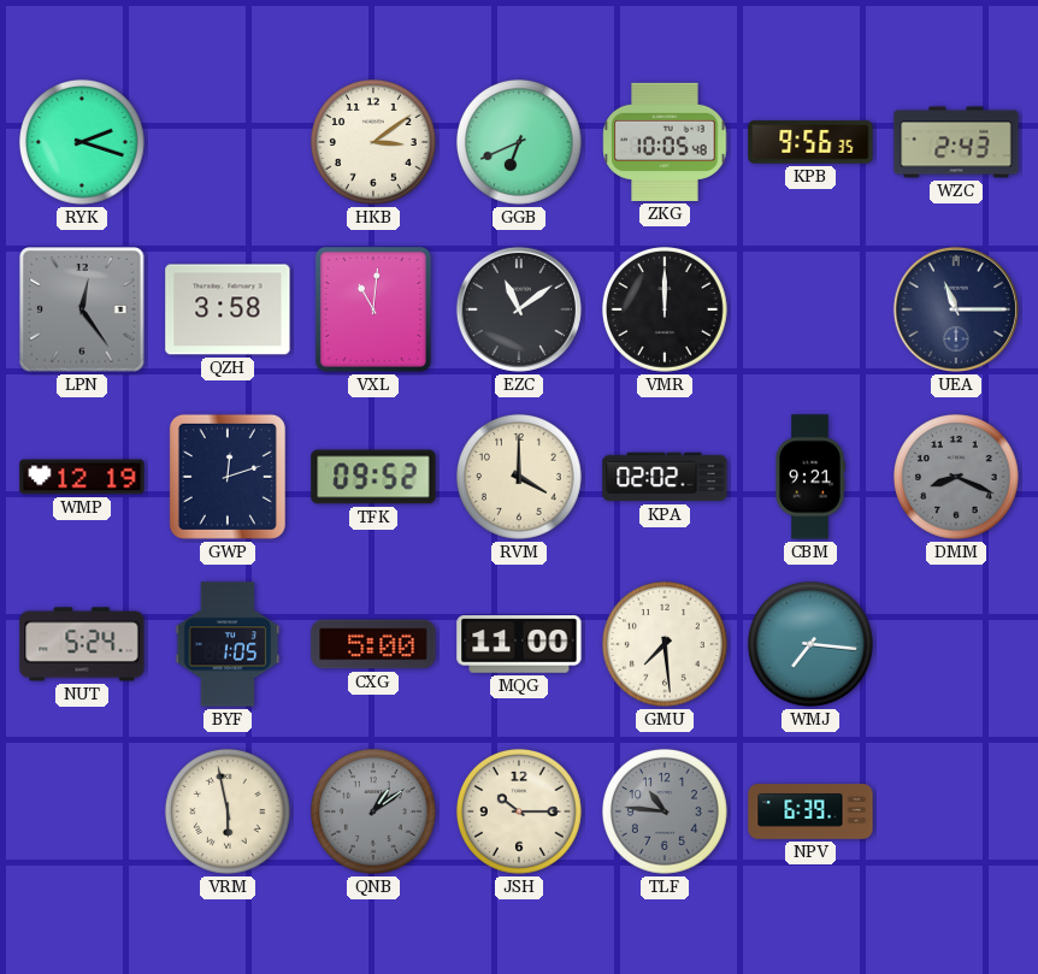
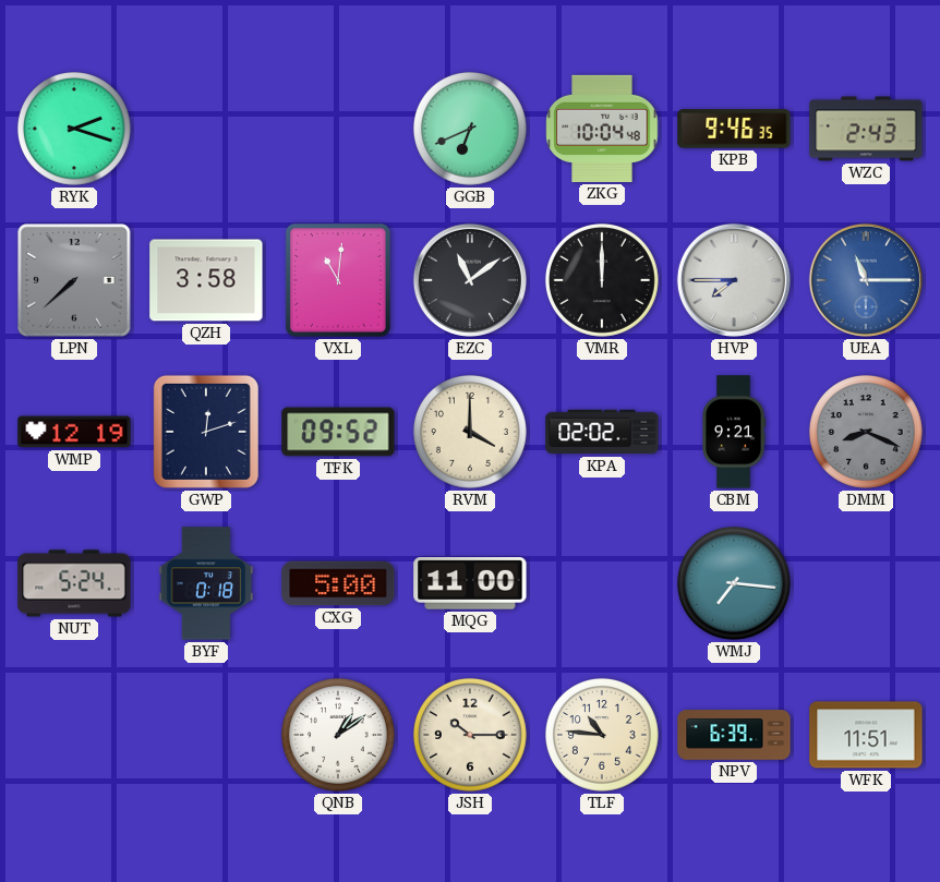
HKB: 3:09 -> none
ZKG: 10:05 -> 10:04
KPB: 9:56 -> 9:46
LPN: 12:24 -> 7:38
HVP: none -> 7:45
UEA dial: navy -> blue
BYF: 1:05 -> 0:18
GMU: 7:29 -> none
VRM: 5:58 -> none
QNB dial: grey -> white
TLF dial: grey -> cream
WFK: none -> 11:51
